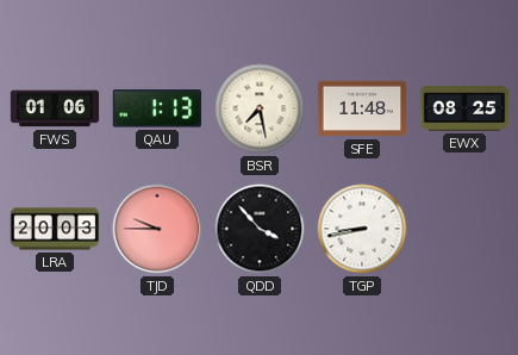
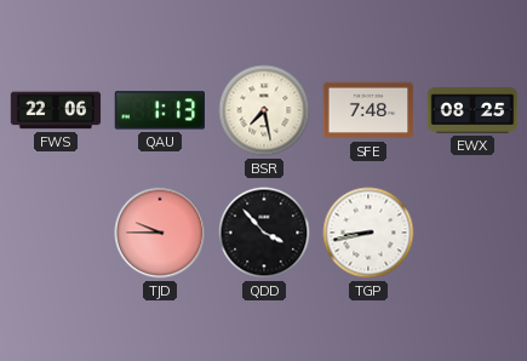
FWS: 01:06 -> 22:06
SFE: 11:48 -> 7:48
LRA: 20:03 -> none
